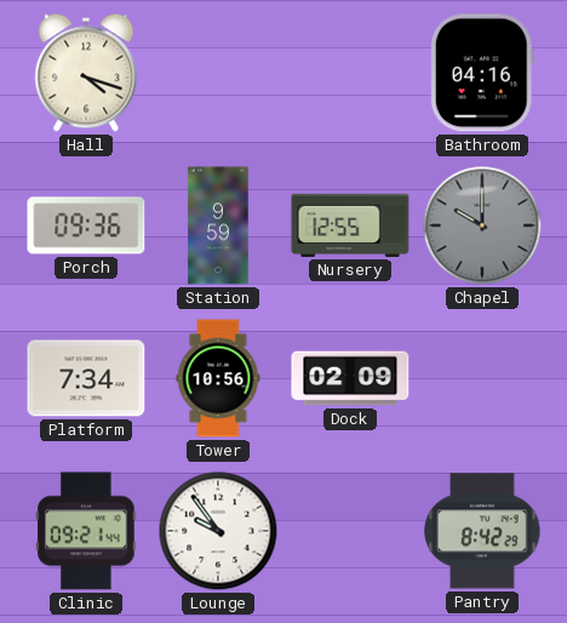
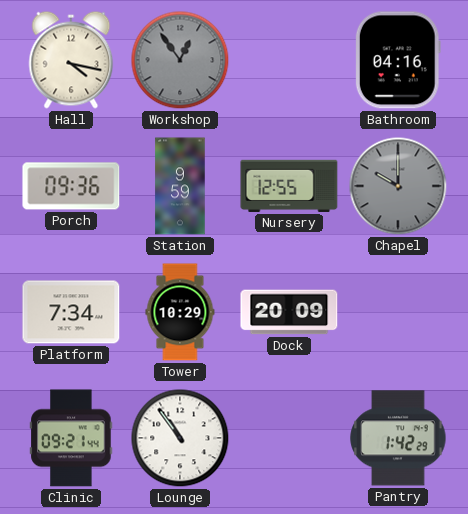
Hall: 4:18 -> 4:17
Workshop: none -> 12:54
Tower: 10:56 -> 10:29
Dock: 02:09 -> 20:09
Lounge: 9:54 -> 10:54
Pantry: 8:42 -> 1:42
